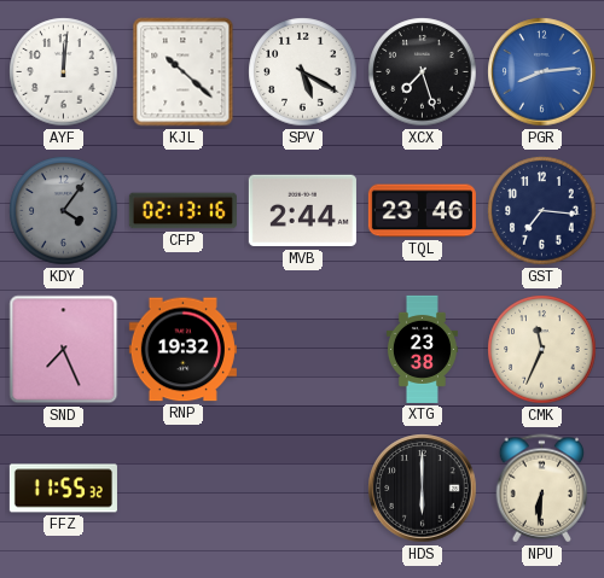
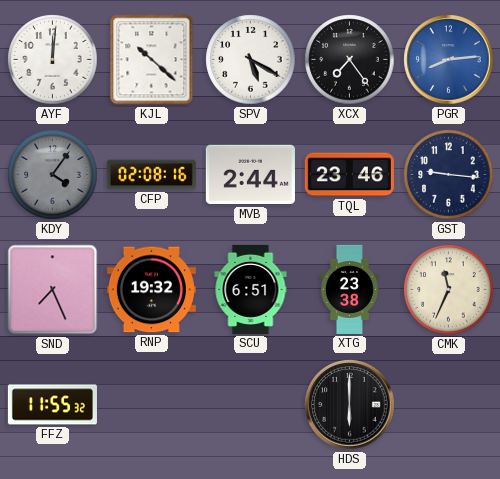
XCX: 7:27 -> 7:24
CFP: 02:13 -> 02:08
GST: 7:16 -> 9:16
SCU: none -> 6:51
NPU: 6:31 -> none
